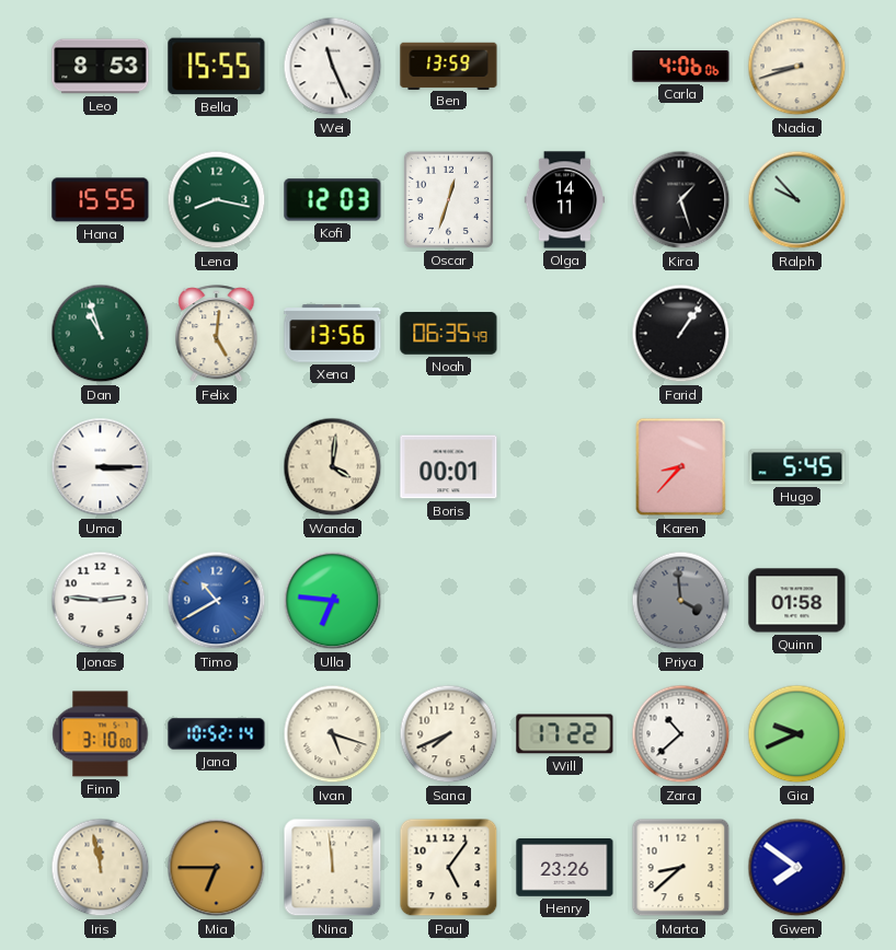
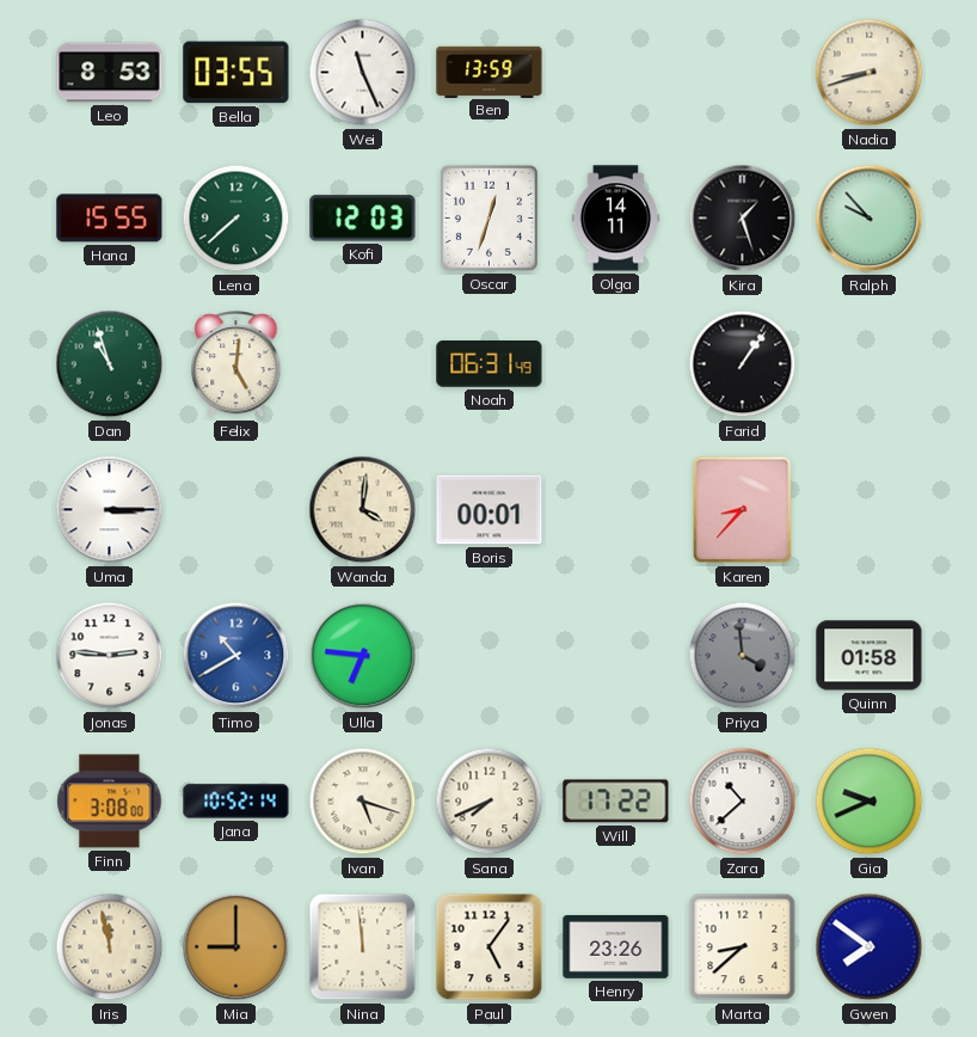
Bella: 15:55 -> 03:55
Carla: 4:06 -> none
Lena: 8:17 -> 7:38
Xena: 13:56 -> none
Noah: 06:35 -> 06:31
Hugo: 5:45 -> none
Finn: 3:10 -> 3:08
Mia: 6:45 -> 9:00
